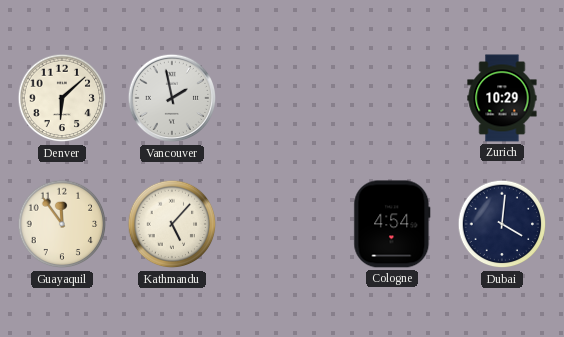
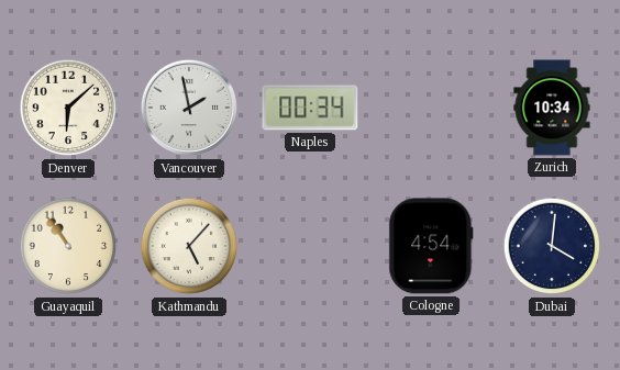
Naples: none -> 00:34
Zurich: 10:29 -> 10:34
Guayaquil: 11:54 -> 10:54
